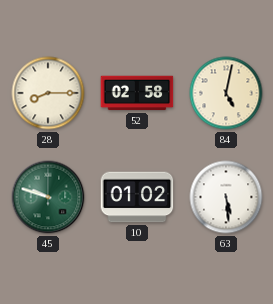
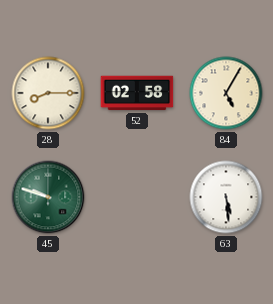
84: 5:02 -> 5:05
10: 01:02 -> none
